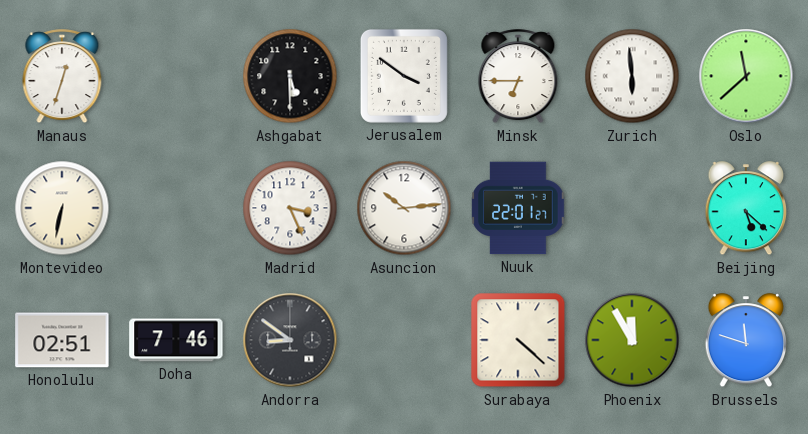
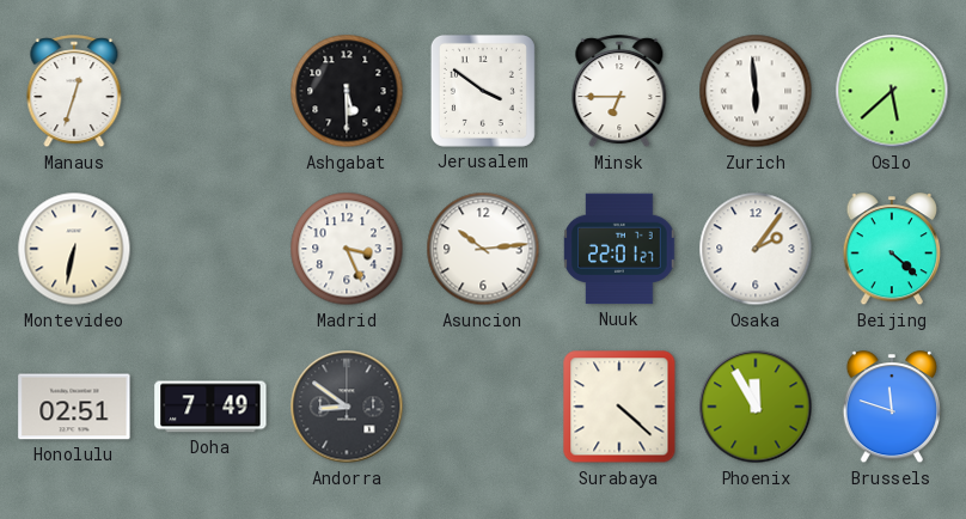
Oslo: 11:38 -> 5:38
Osaka: none -> 2:06
Beijing: 5:22 -> 4:22
Doha: 7:46 -> 7:49
